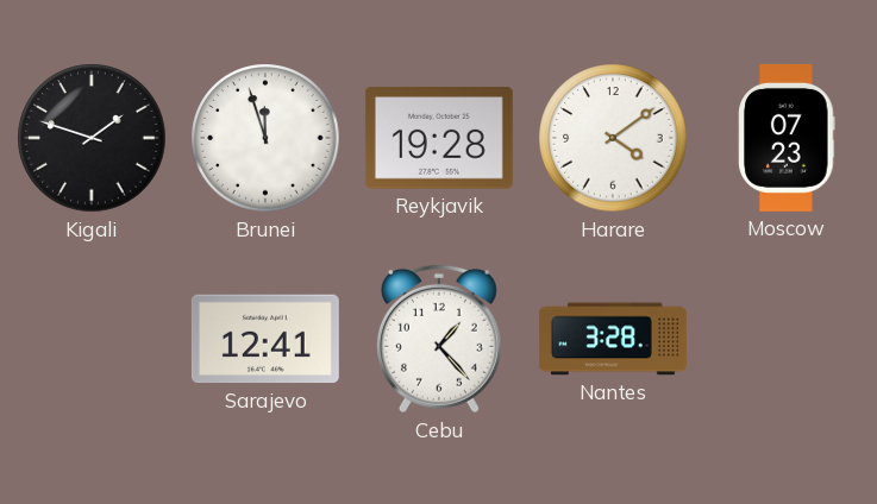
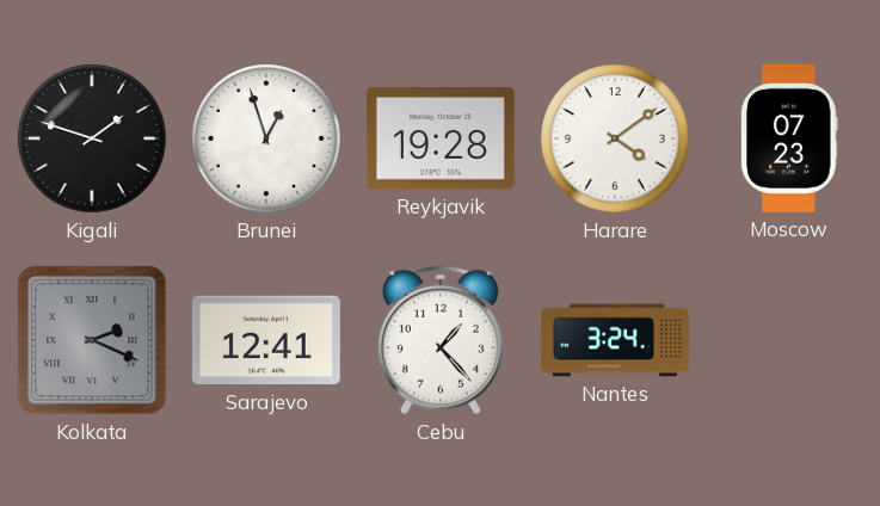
Brunei: 11:57 -> 12:57
Kolkata: none -> 2:19
Nantes: 3:28 -> 3:24
